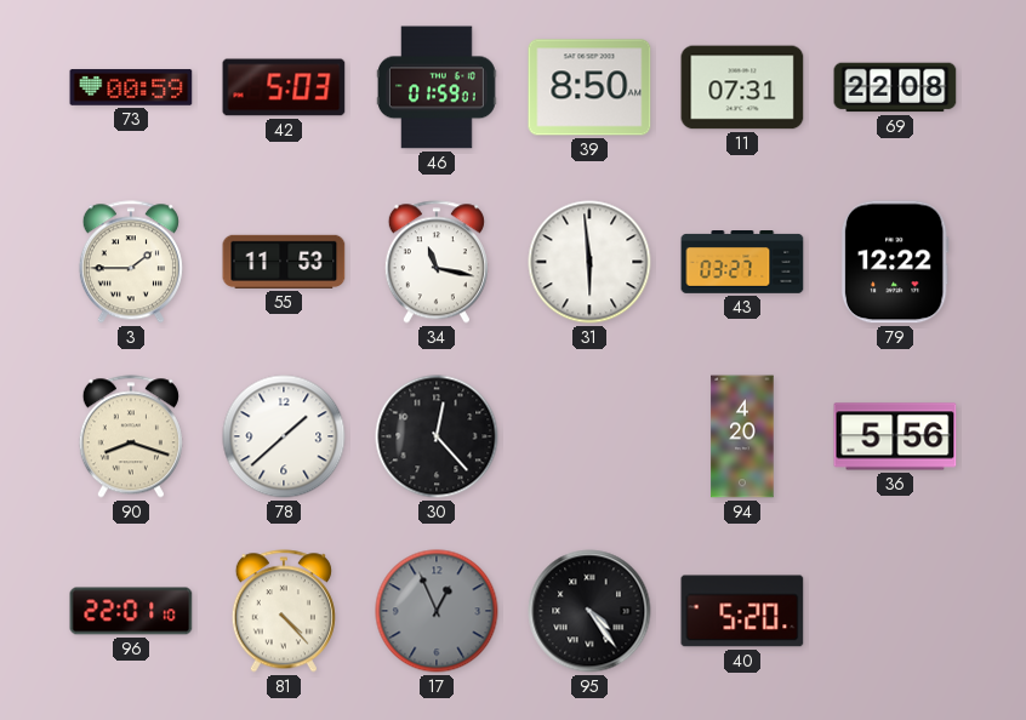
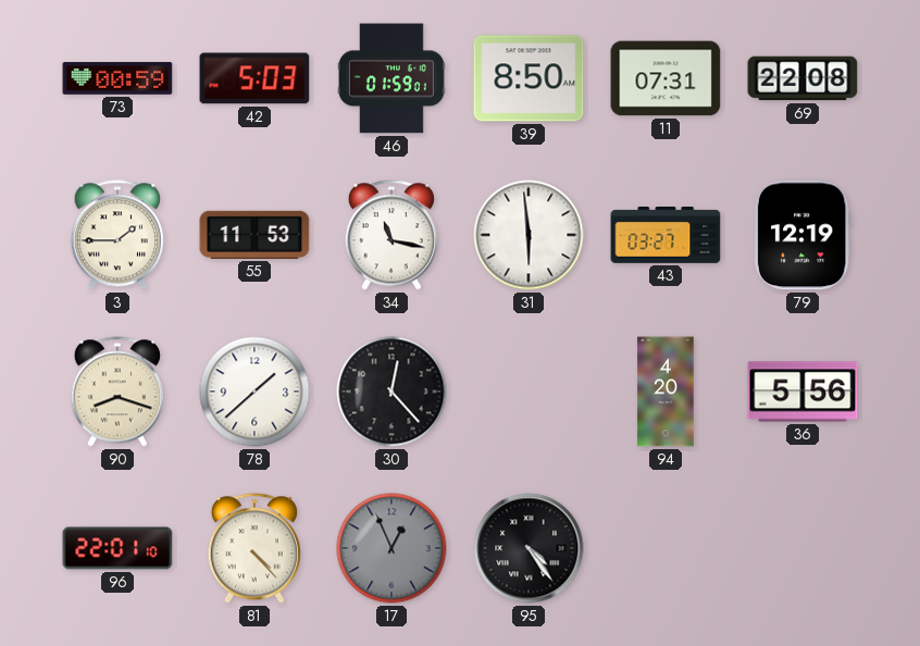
79: 12:22 -> 12:19
40: 5:20 -> none
